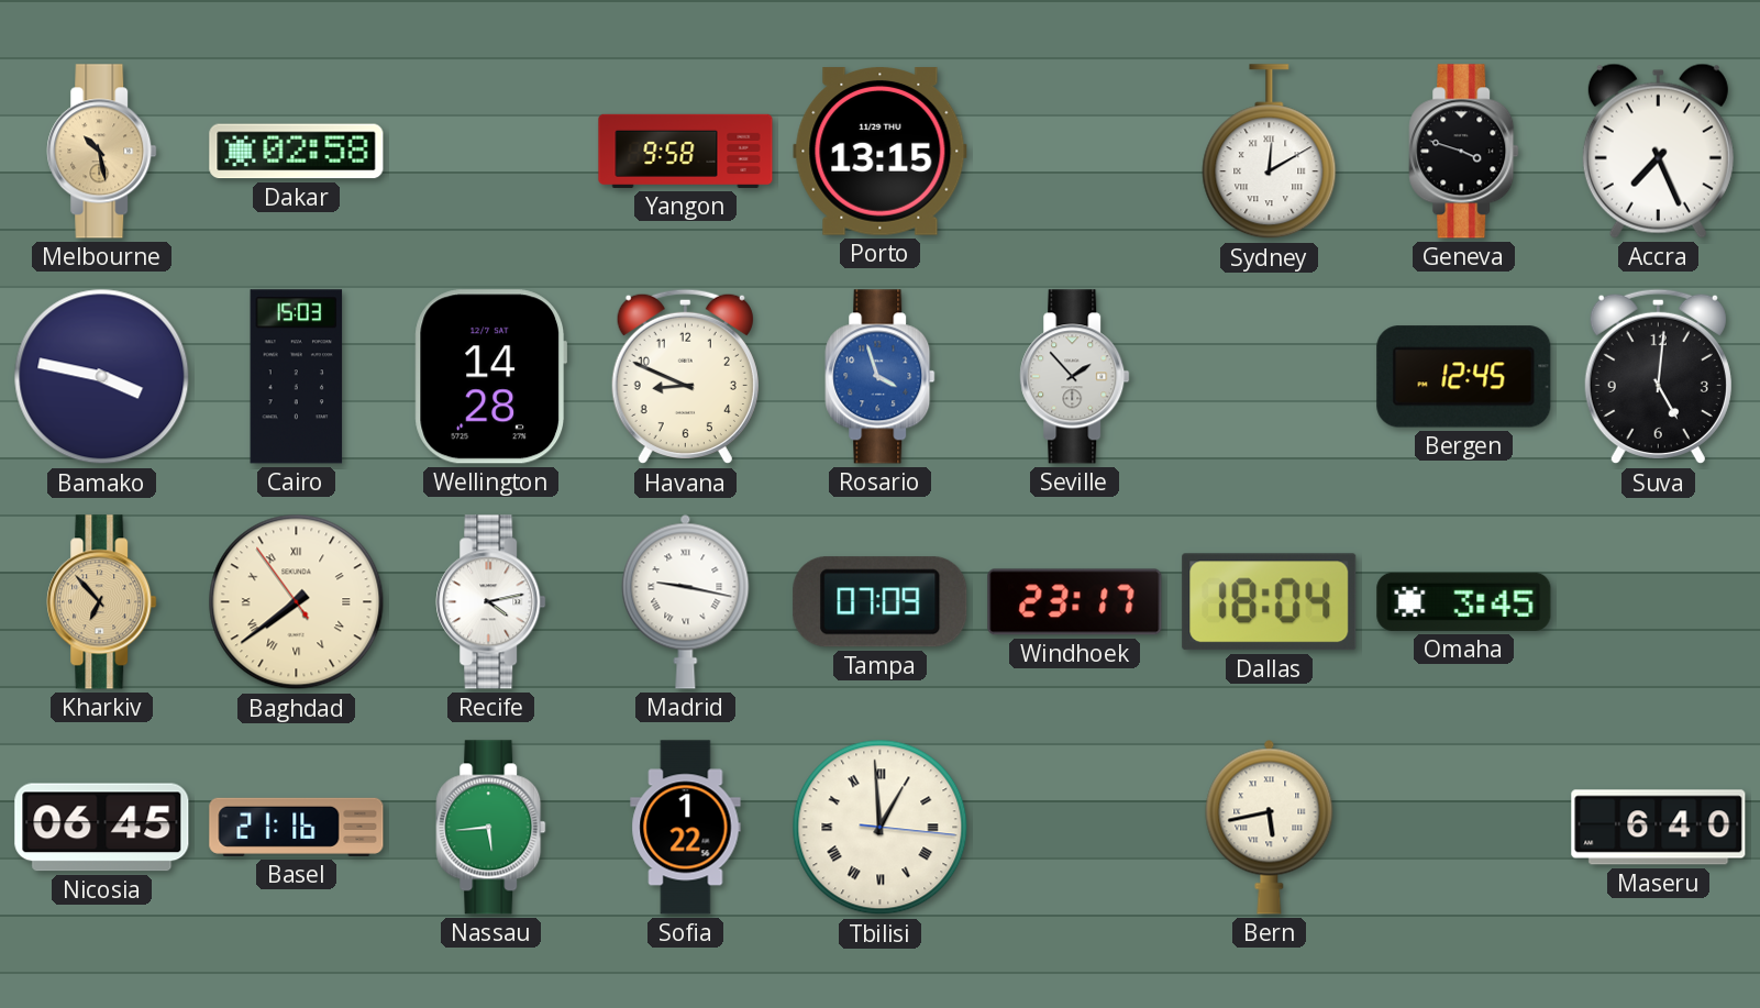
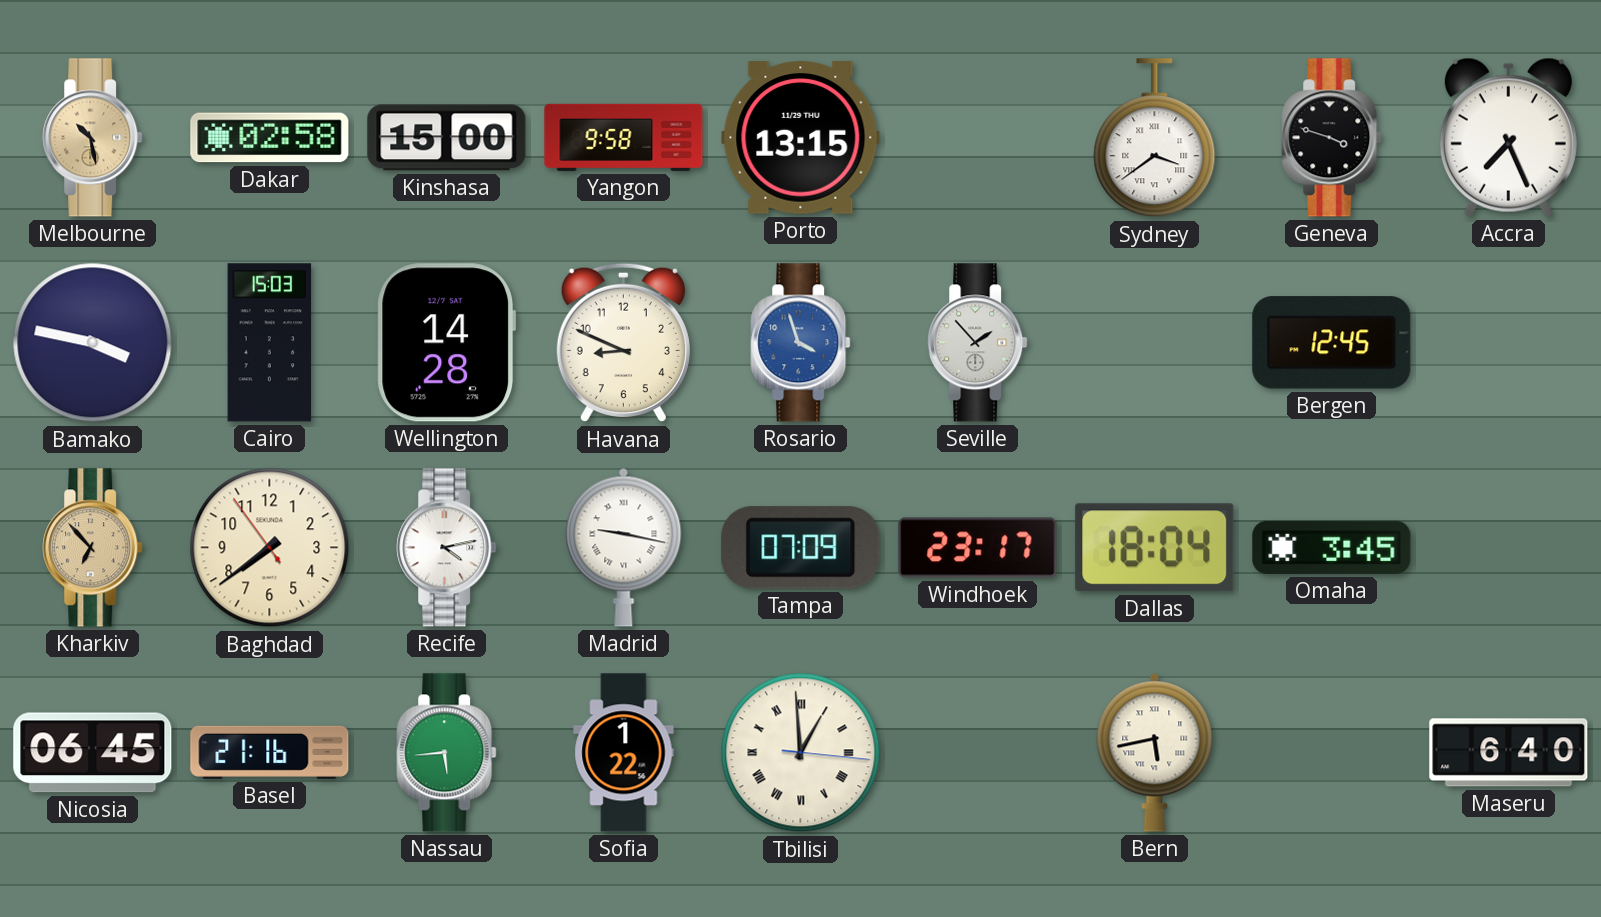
Kinshasa: none -> 15:00
Sydney: 12:10 -> 3:39
Suva: 5:01 -> none
Baghdad numerals: Roman -> Arabic
